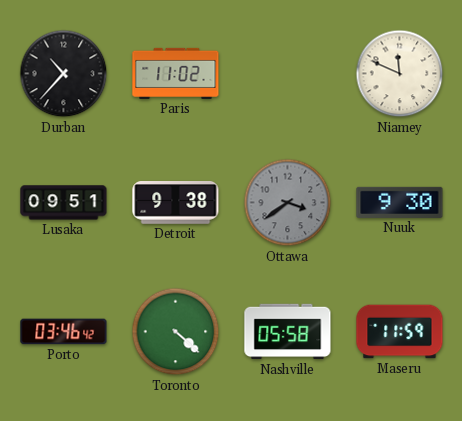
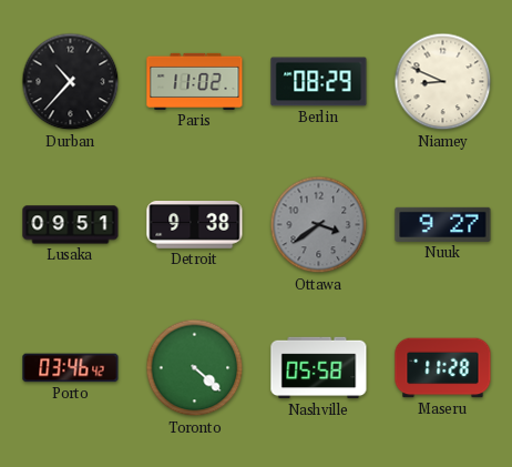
Berlin: none -> 08:29
Niamey: 11:49 -> 8:49
Nuuk: 9:30 -> 9:27
Maseru: 11:59 -> 11:28
